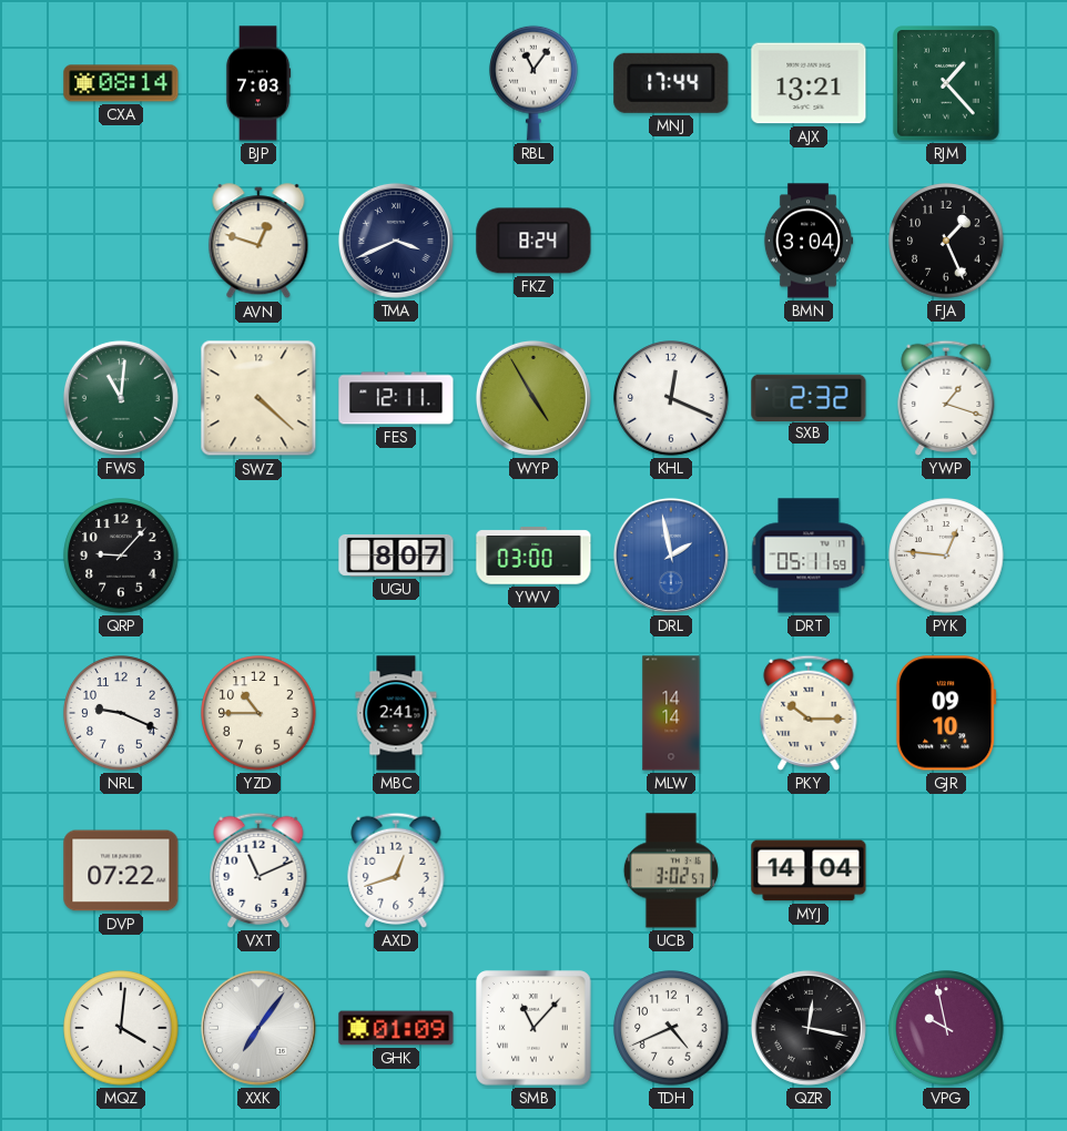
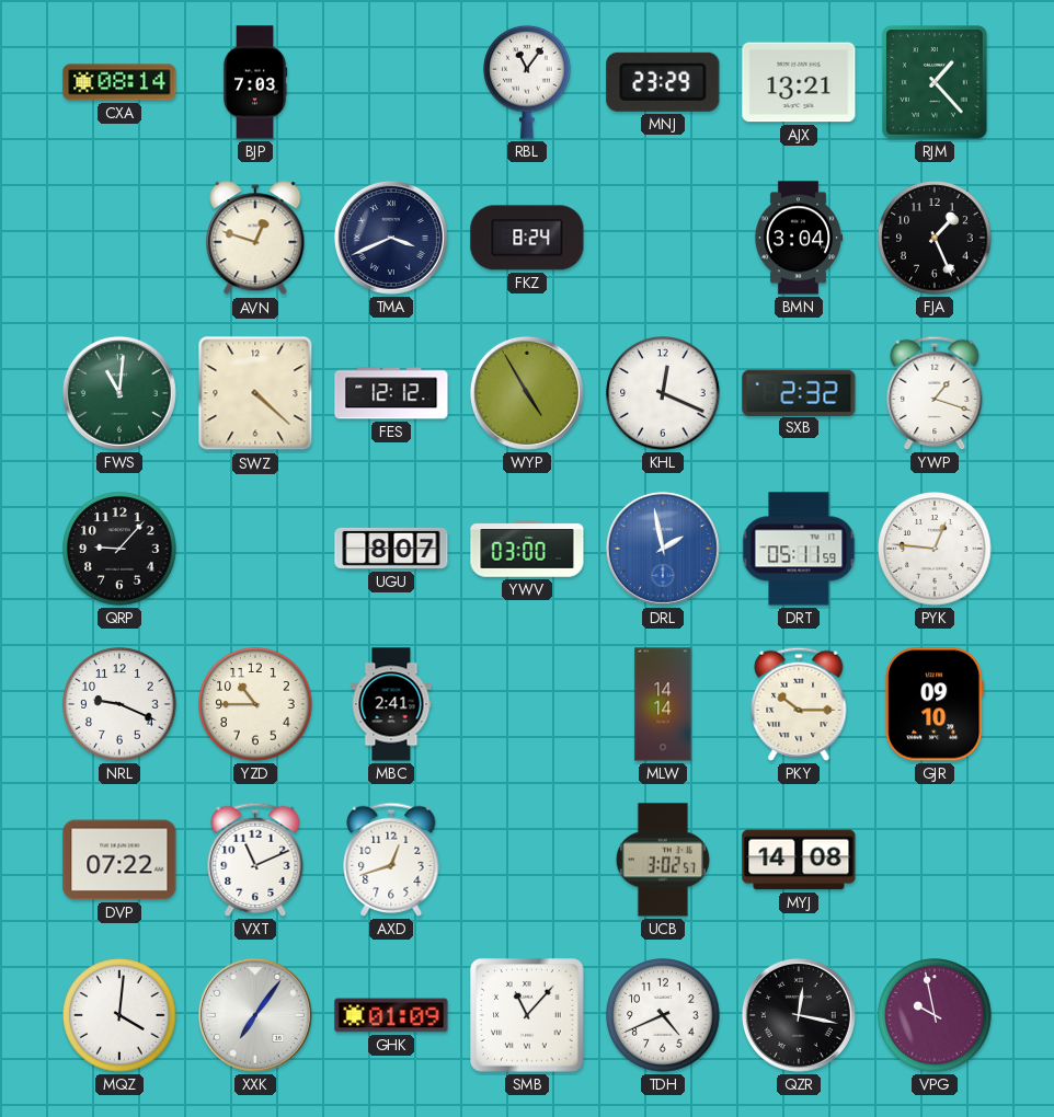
MNJ: 17:44 -> 23:29
FES: 12:11 -> 12:12
MYJ: 14:04 -> 14:08
